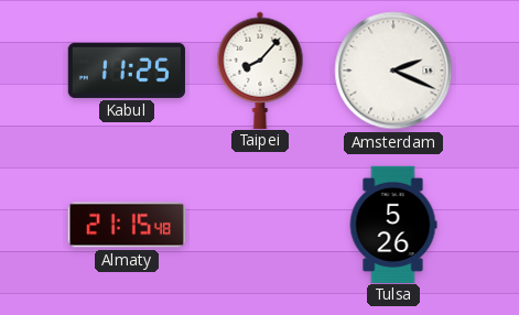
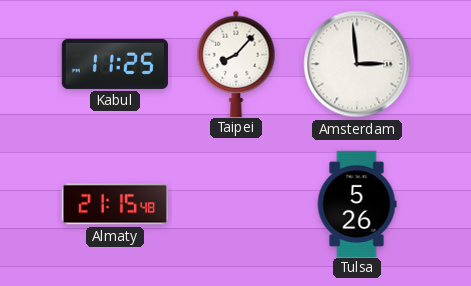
Amsterdam: 2:19 -> 2:59
